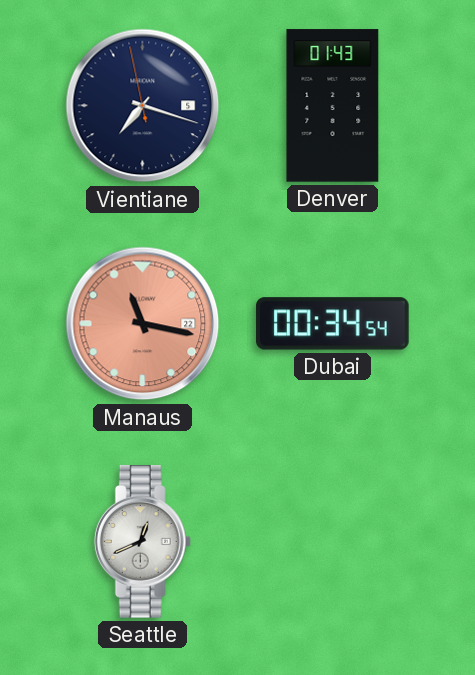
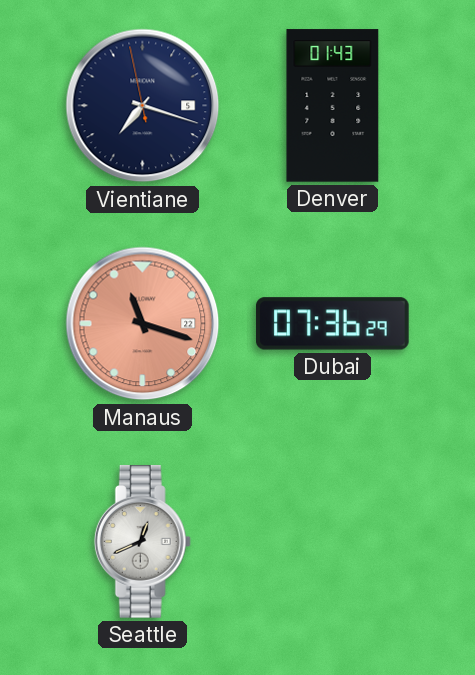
Manaus: 11:17 -> 11:18
Dubai: 00:34 -> 07:36
